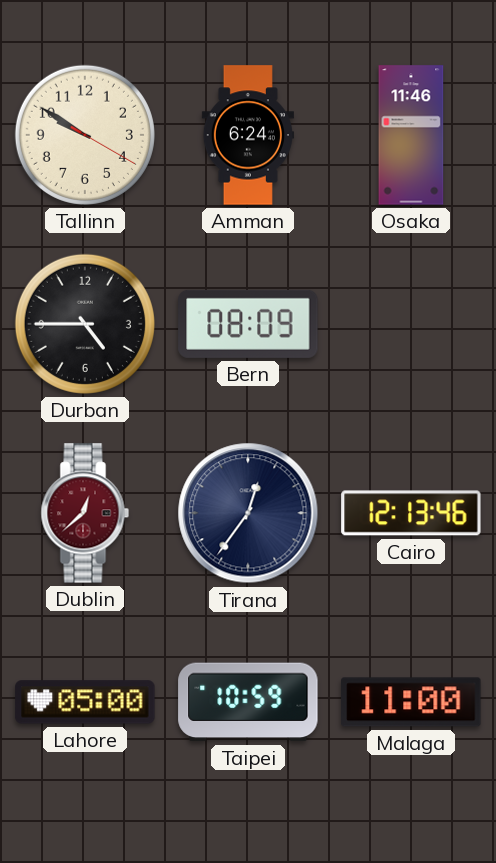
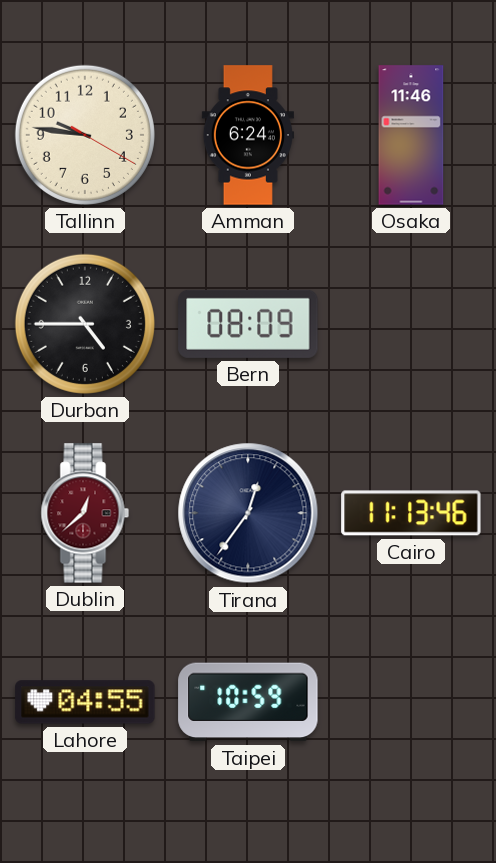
Tallinn: 9:50 -> 9:46
Cairo: 12:13 -> 11:13
Lahore: 05:00 -> 04:55
Malaga: 11:00 -> none
